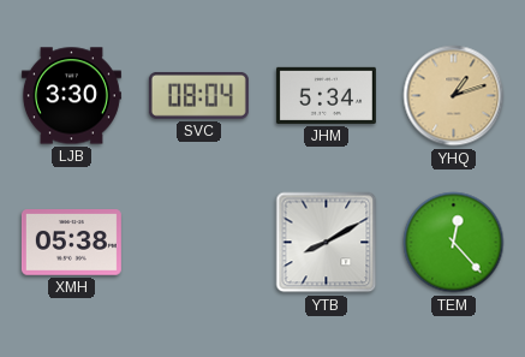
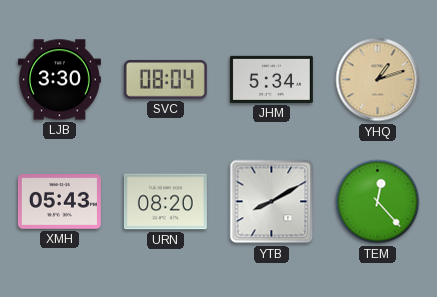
XMH: 05:38 -> 05:43
URN: none -> 08:20
